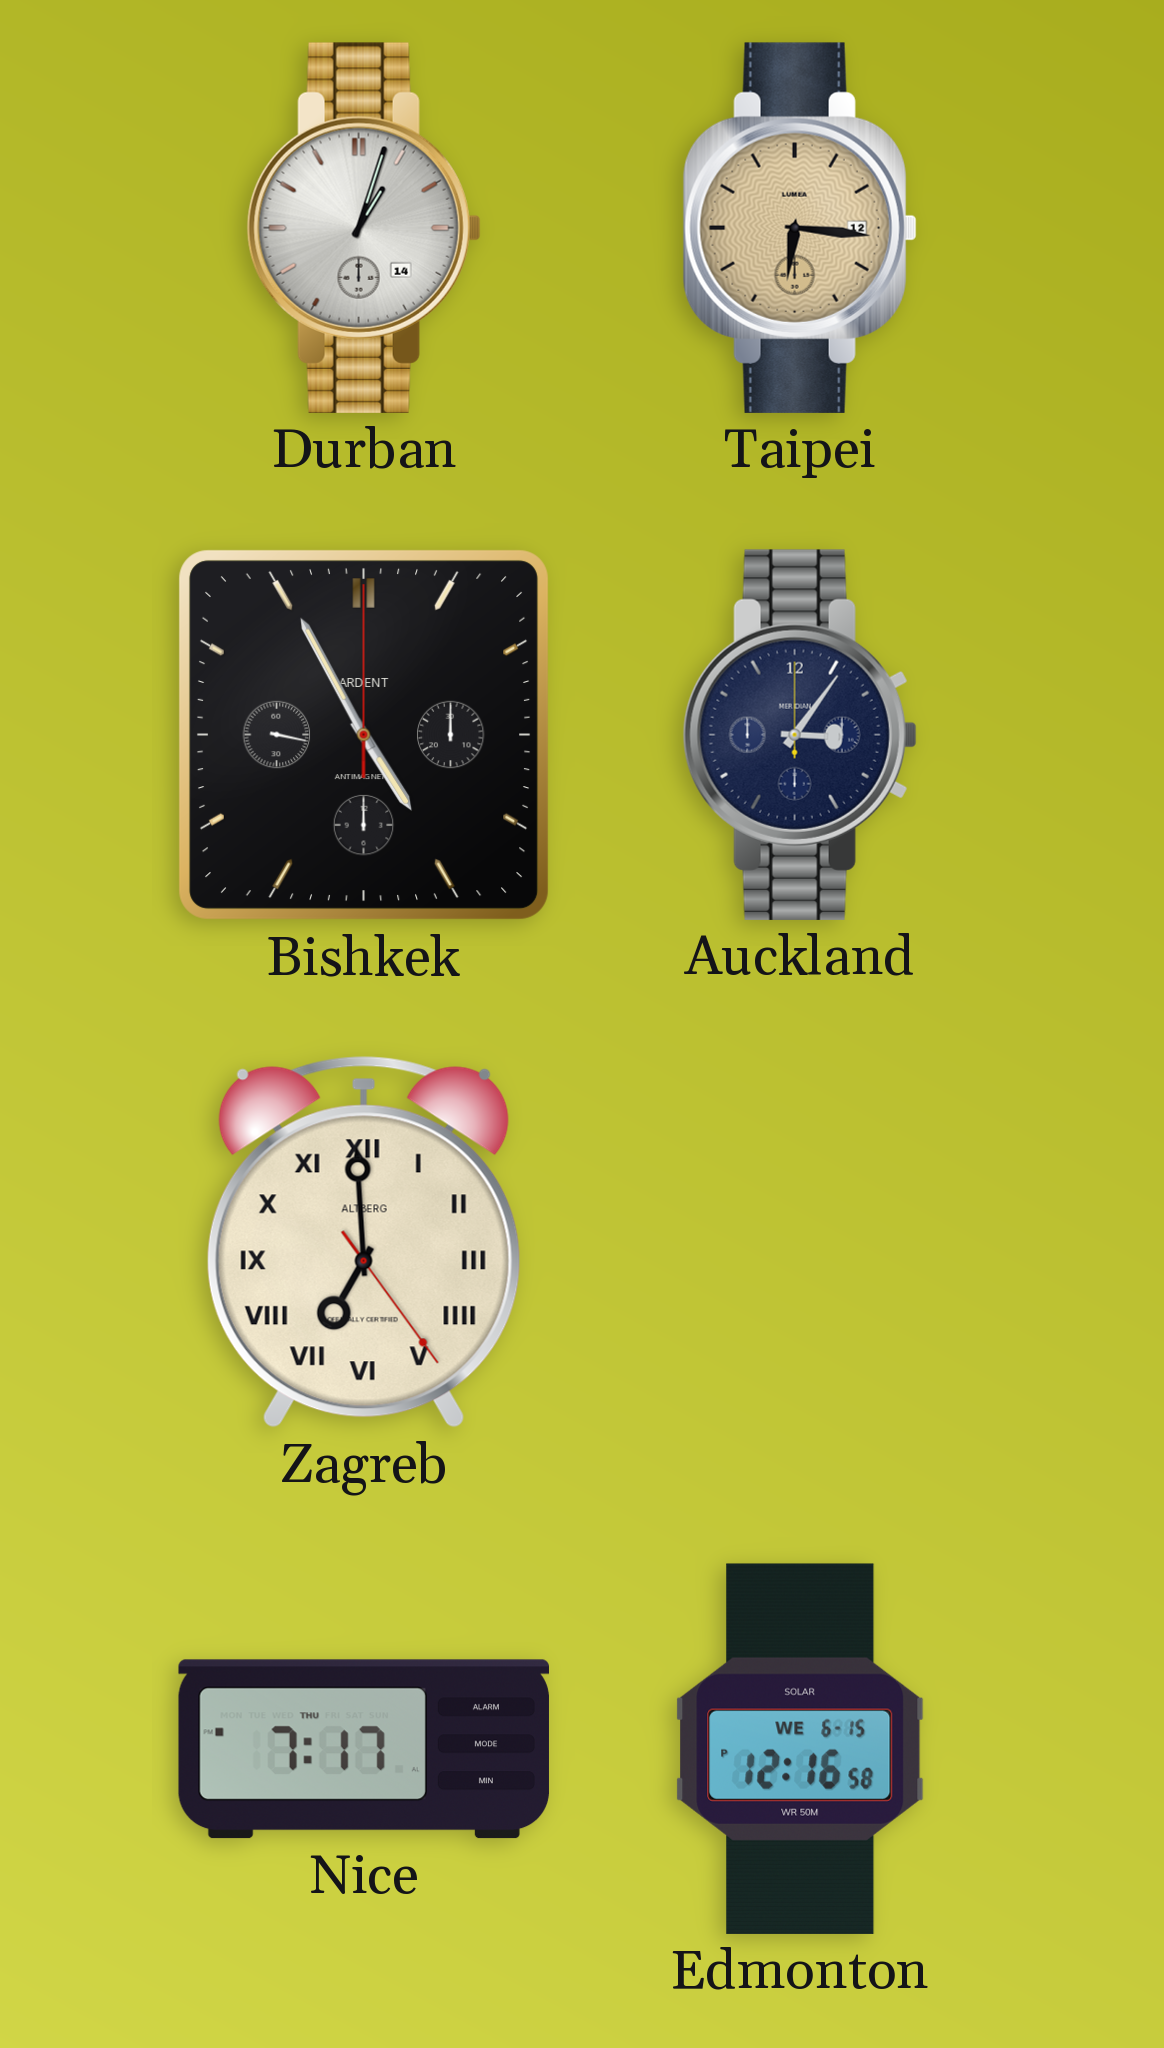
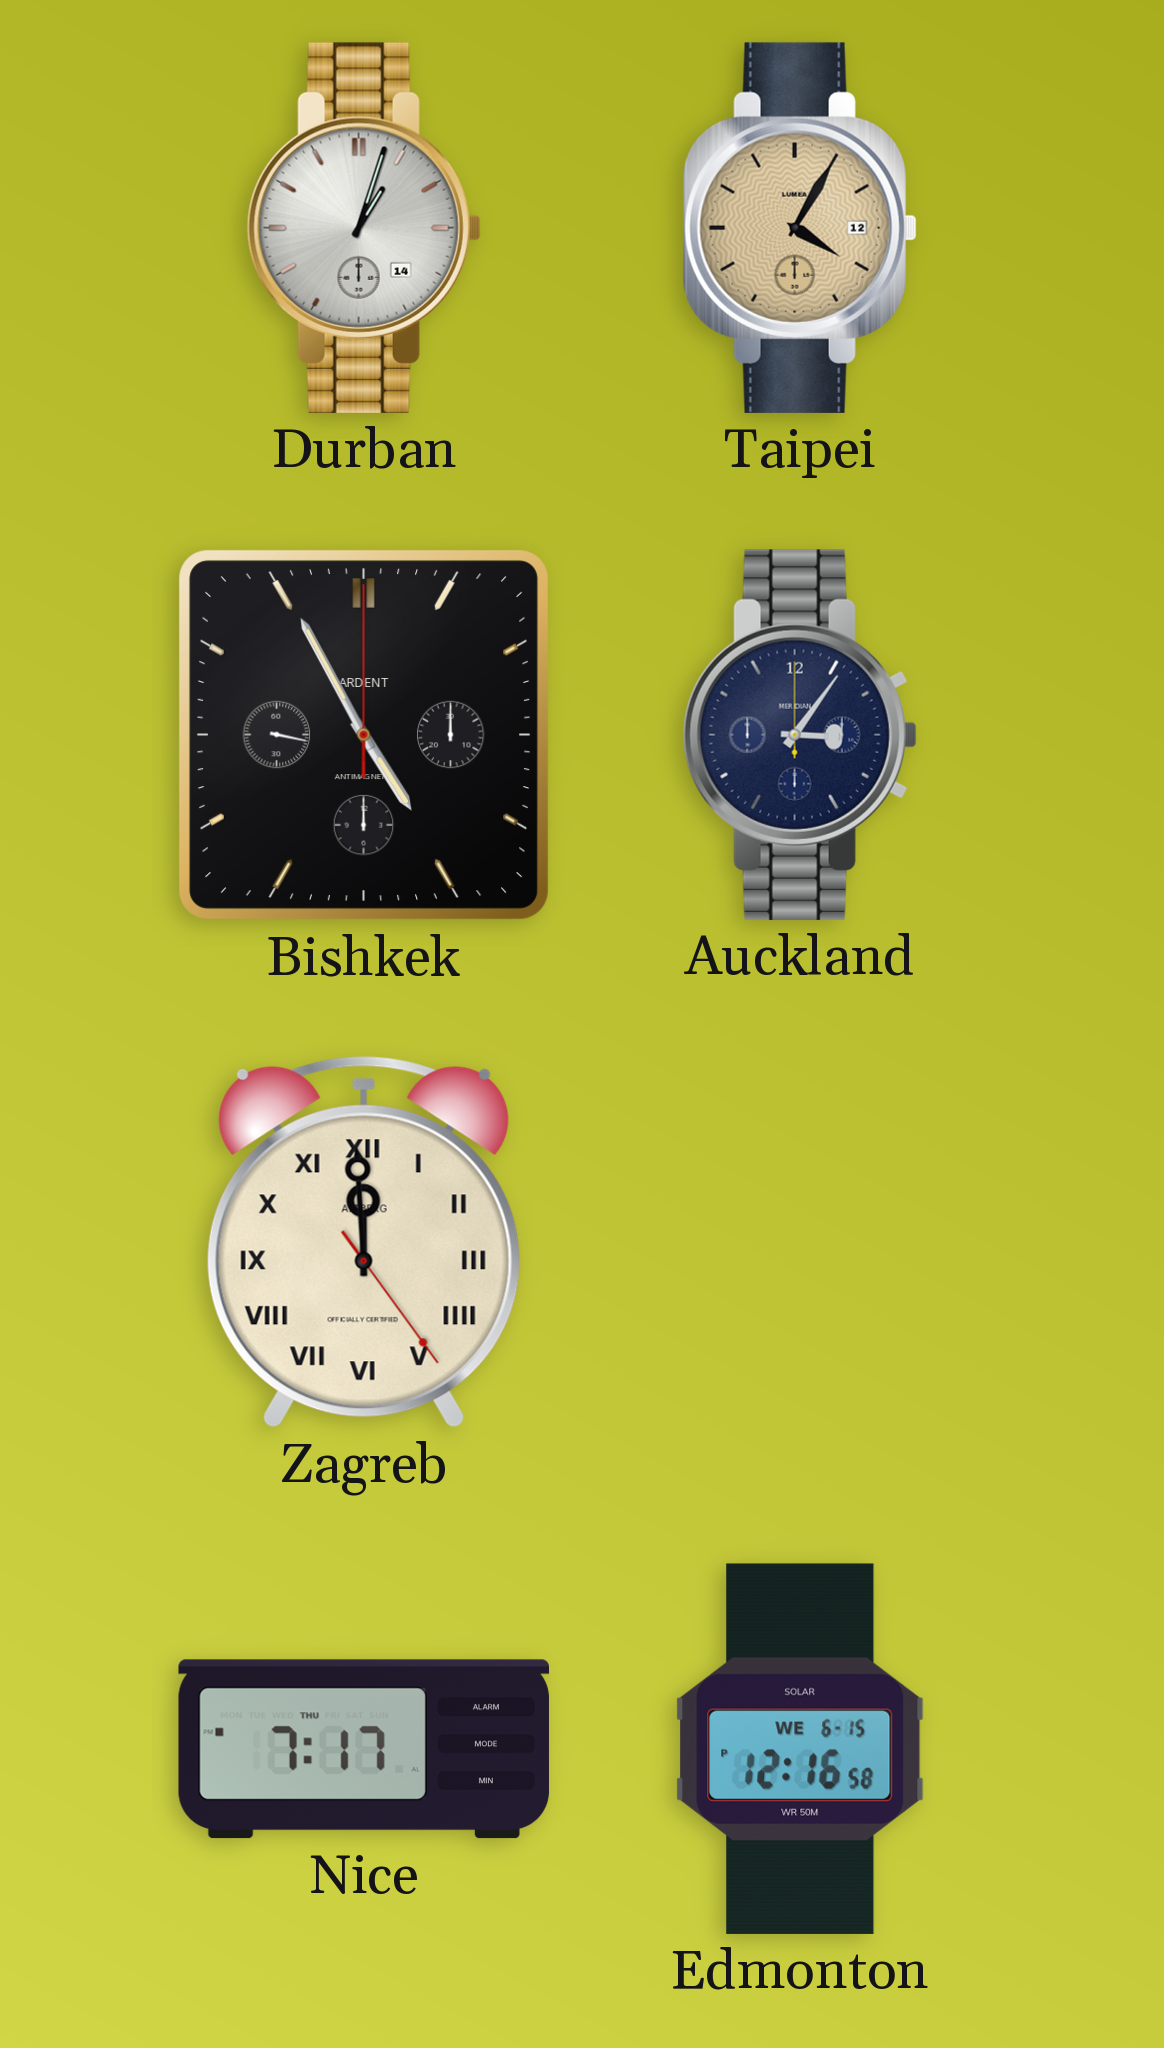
Taipei: 6:16 -> 4:05
Zagreb: 6:59 -> 11:59
